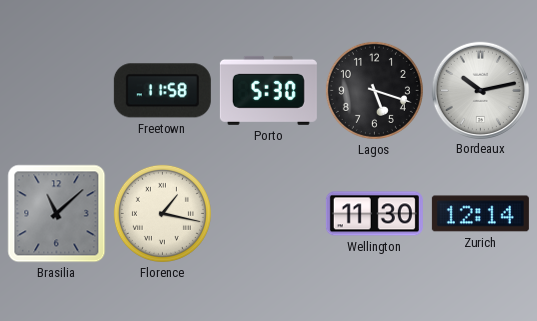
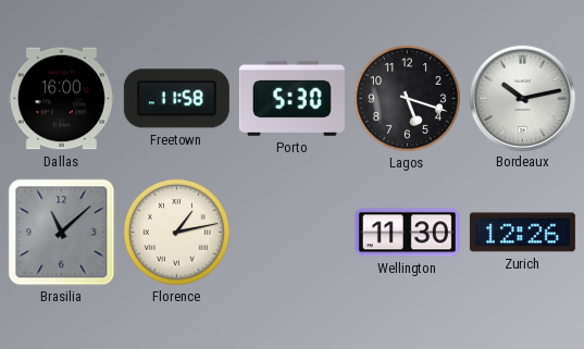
Dallas: none -> 16:00
Florence: 1:17 -> 1:13
Zurich: 12:14 -> 12:26
